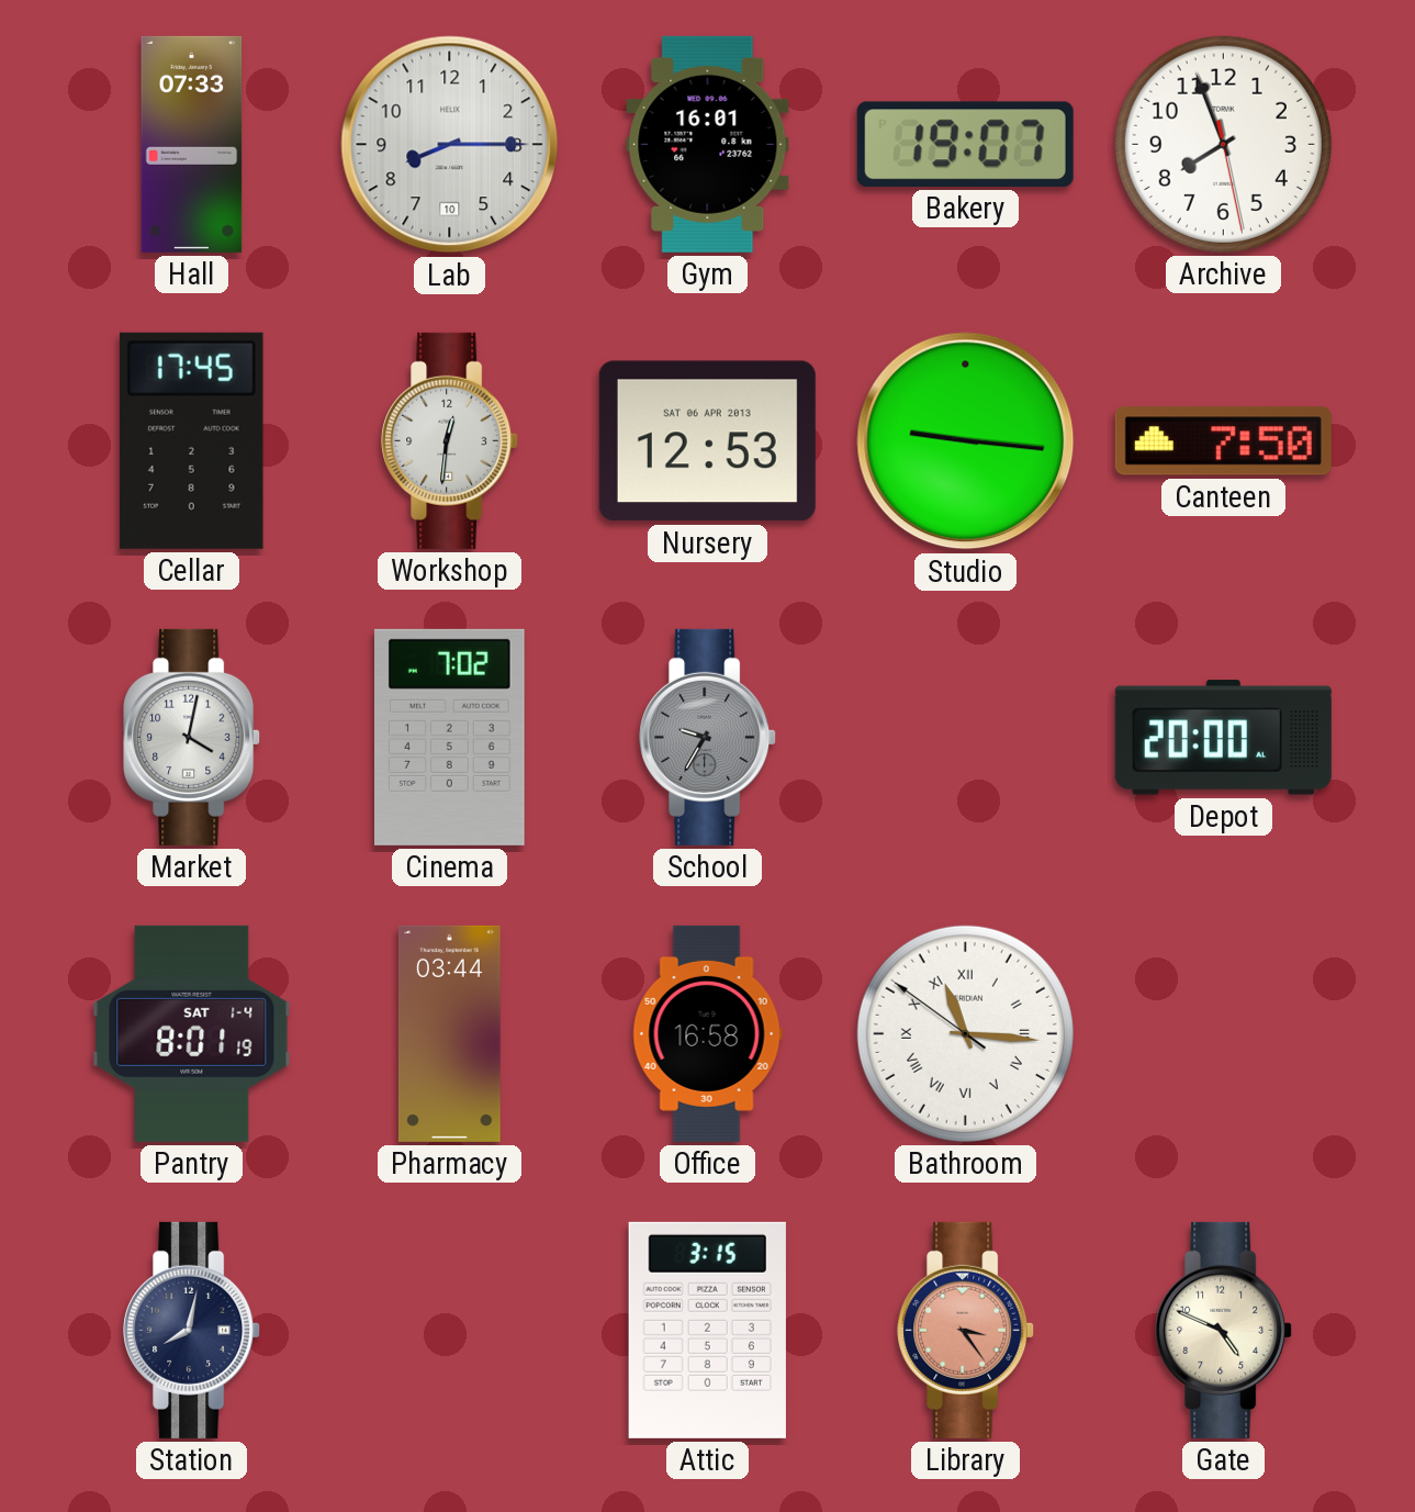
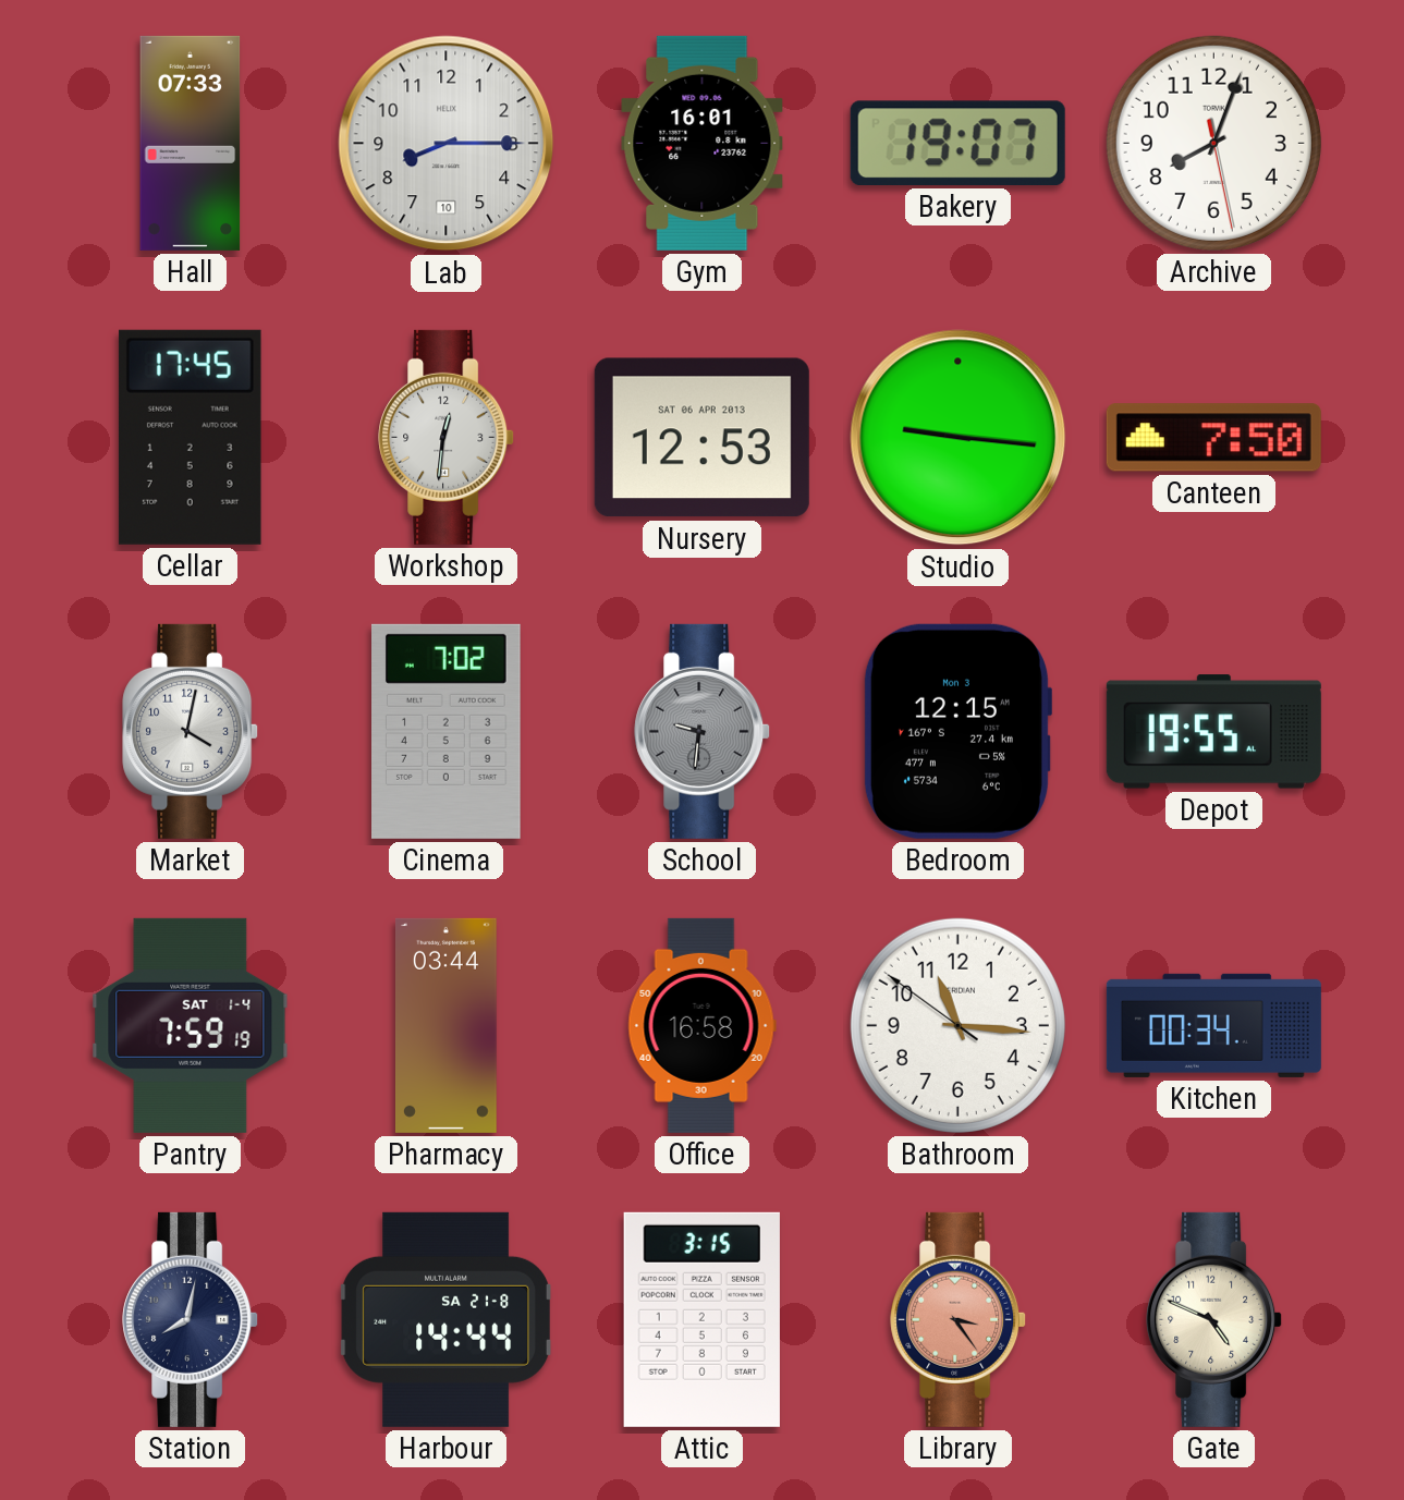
Archive: 7:56 -> 8:03
School: 9:35 -> 9:31
Bedroom: none -> 12:15
Depot: 20:00 -> 19:55
Pantry: 8:01 -> 7:59
Bathroom numerals: Roman -> Arabic
Kitchen: none -> 00:34
Harbour: none -> 14:44
